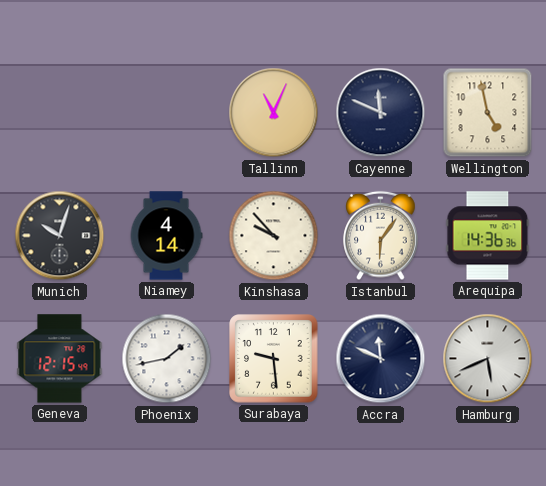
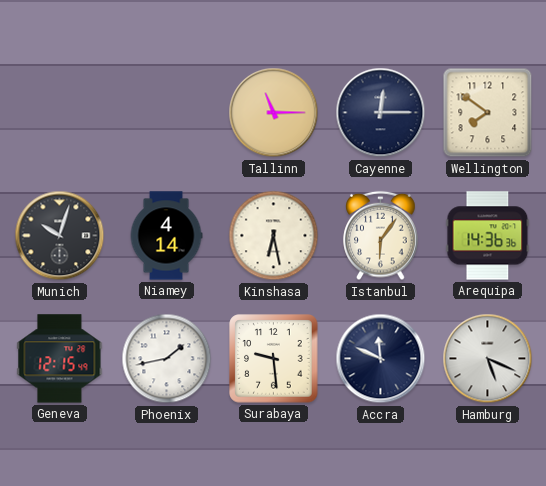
Tallinn: 11:04 -> 11:15
Cayenne: 11:49 -> 12:15
Wellington: 4:58 -> 7:51
Kinshasa: 9:53 -> 6:28
Hamburg: 5:41 -> 5:19
